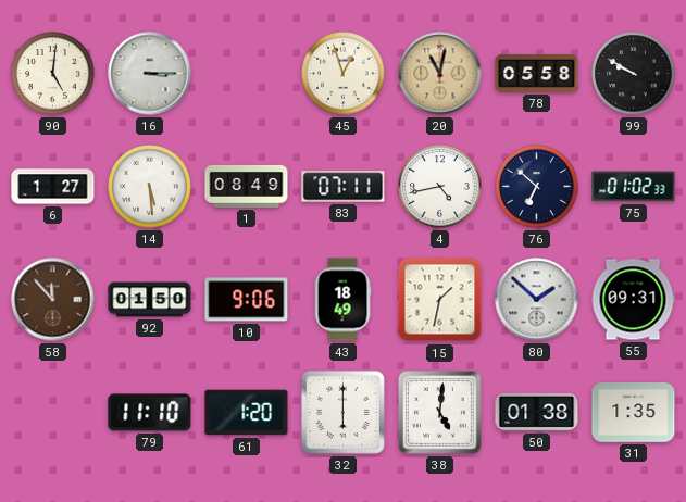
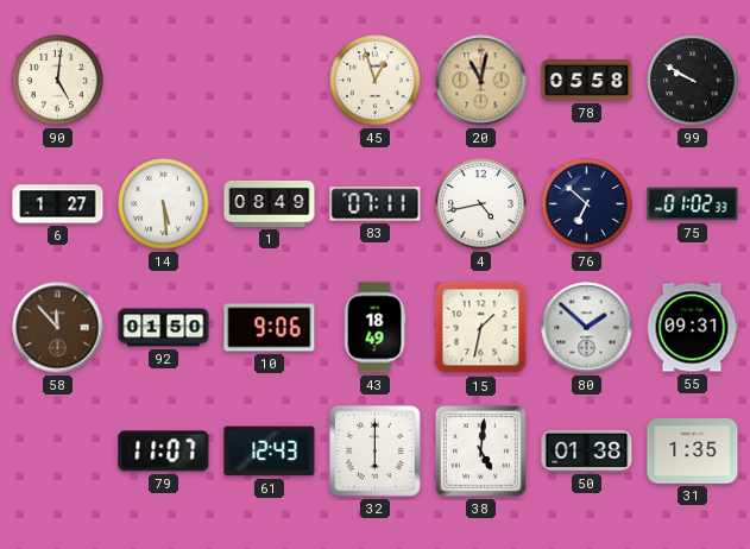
16: 3:15 -> none
79: 11:10 -> 11:07
61: 1:20 -> 12:43
